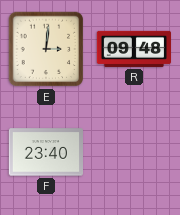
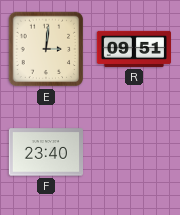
R: 09:48 -> 09:51
